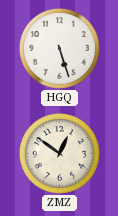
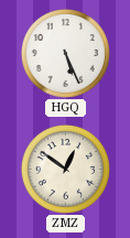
HGQ: 5:27 -> 5:26
